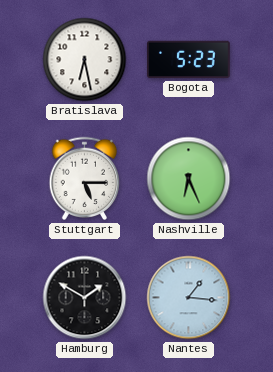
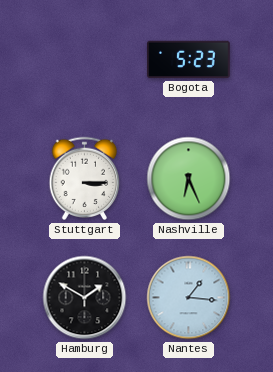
Bratislava: 6:28 -> none
Stuttgart: 5:15 -> 3:15
